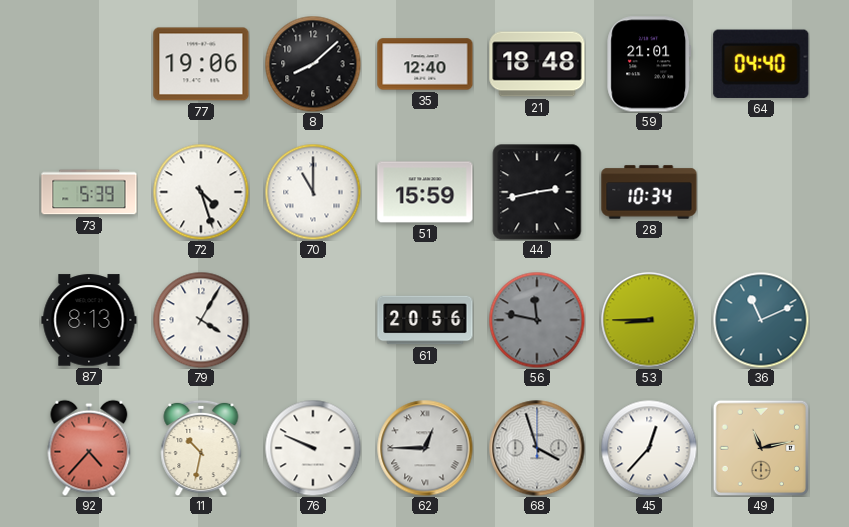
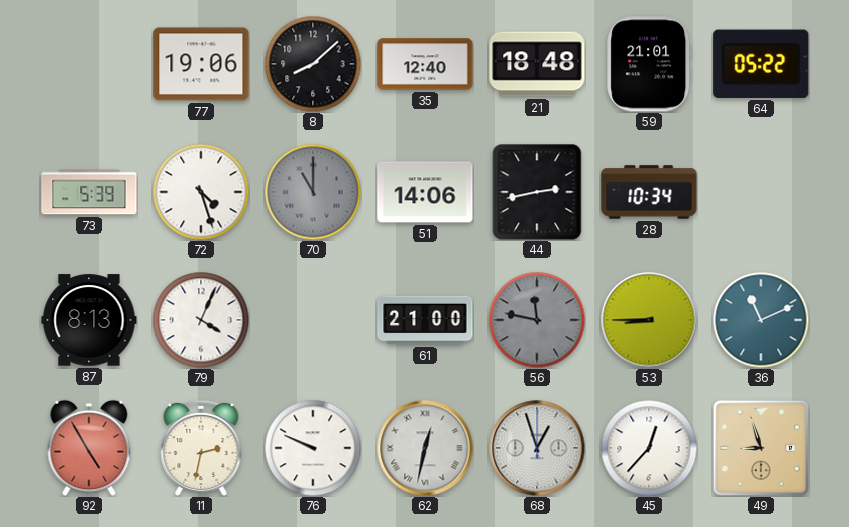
64: 04:40 -> 05:22
70 dial: white -> grey
51: 15:59 -> 14:06
79: 4:05 -> 4:04
61: 20:56 -> 21:00
92: 4:37 -> 4:55
11: 10:32 -> 2:32
62: 12:45 -> 12:32
68: 3:57 -> 12:57
49: 11:13 -> 8:57
